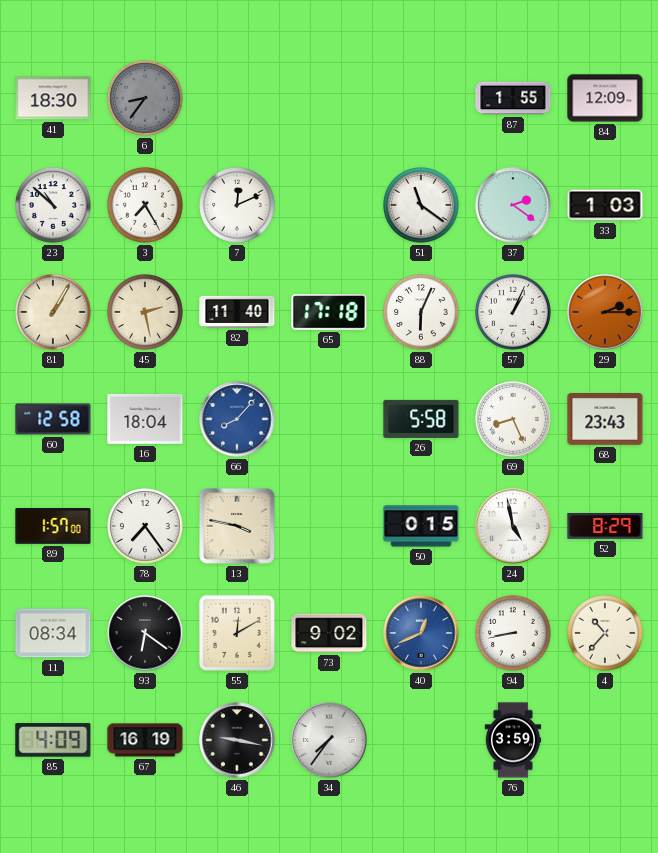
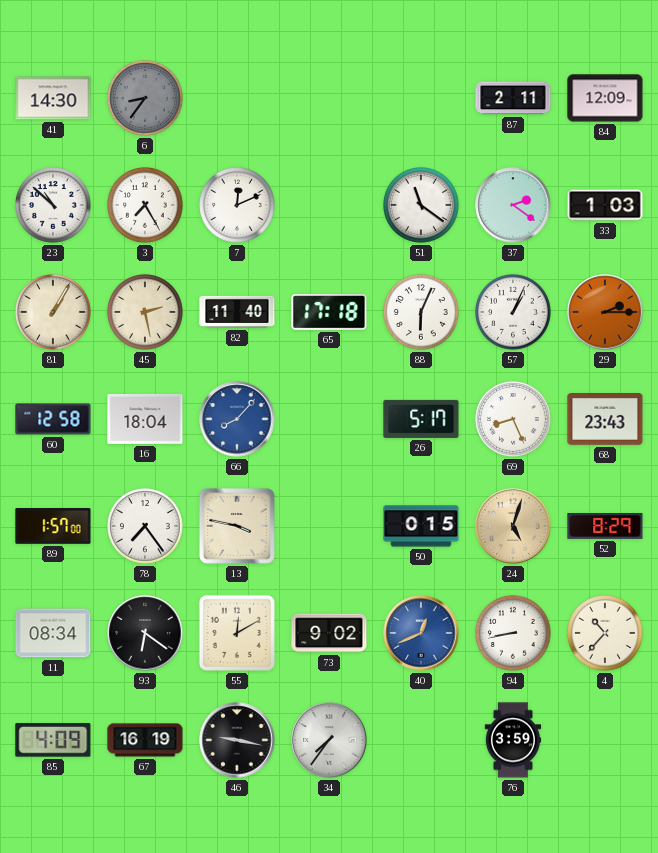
41: 18:30 -> 14:30
87: 1:55 -> 2:11
26: 5:58 -> 5:17
24: 4:58 -> 5:03
24 dial: white -> champagne
